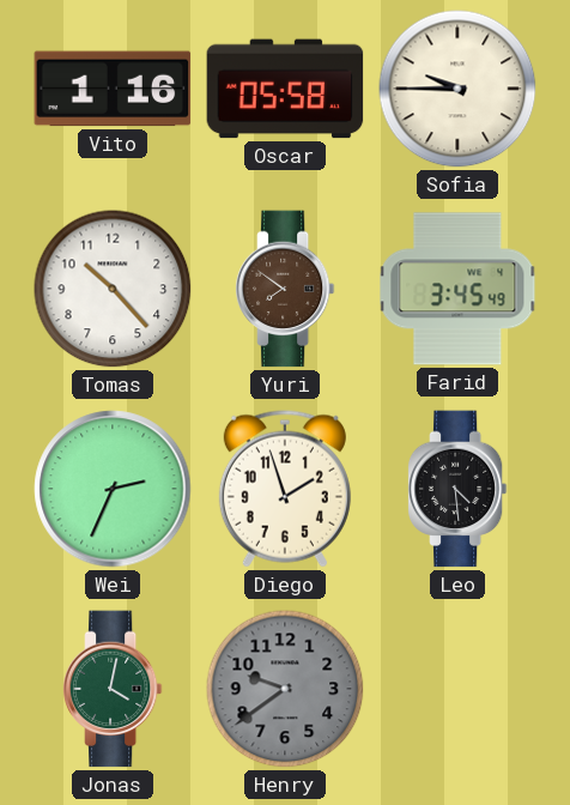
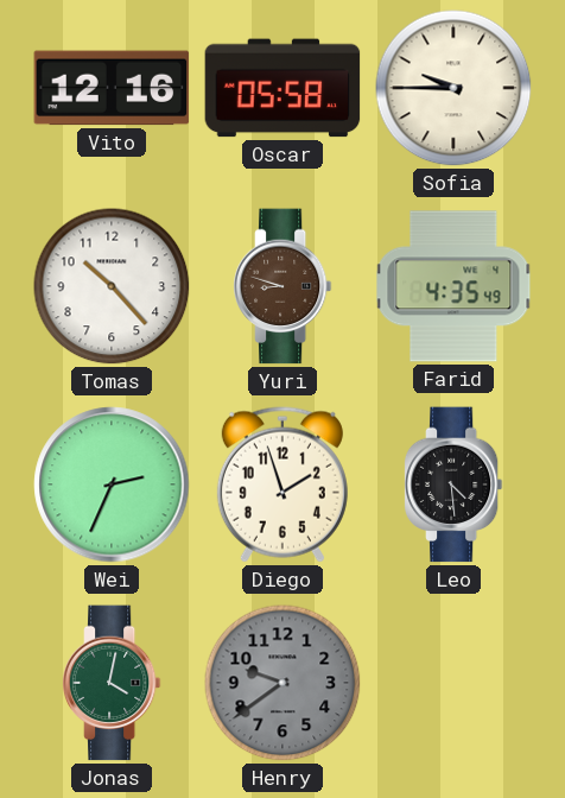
Vito: 1:16 -> 12:16
Yuri: 7:51 -> 8:48
Farid: 3:45 -> 4:35
